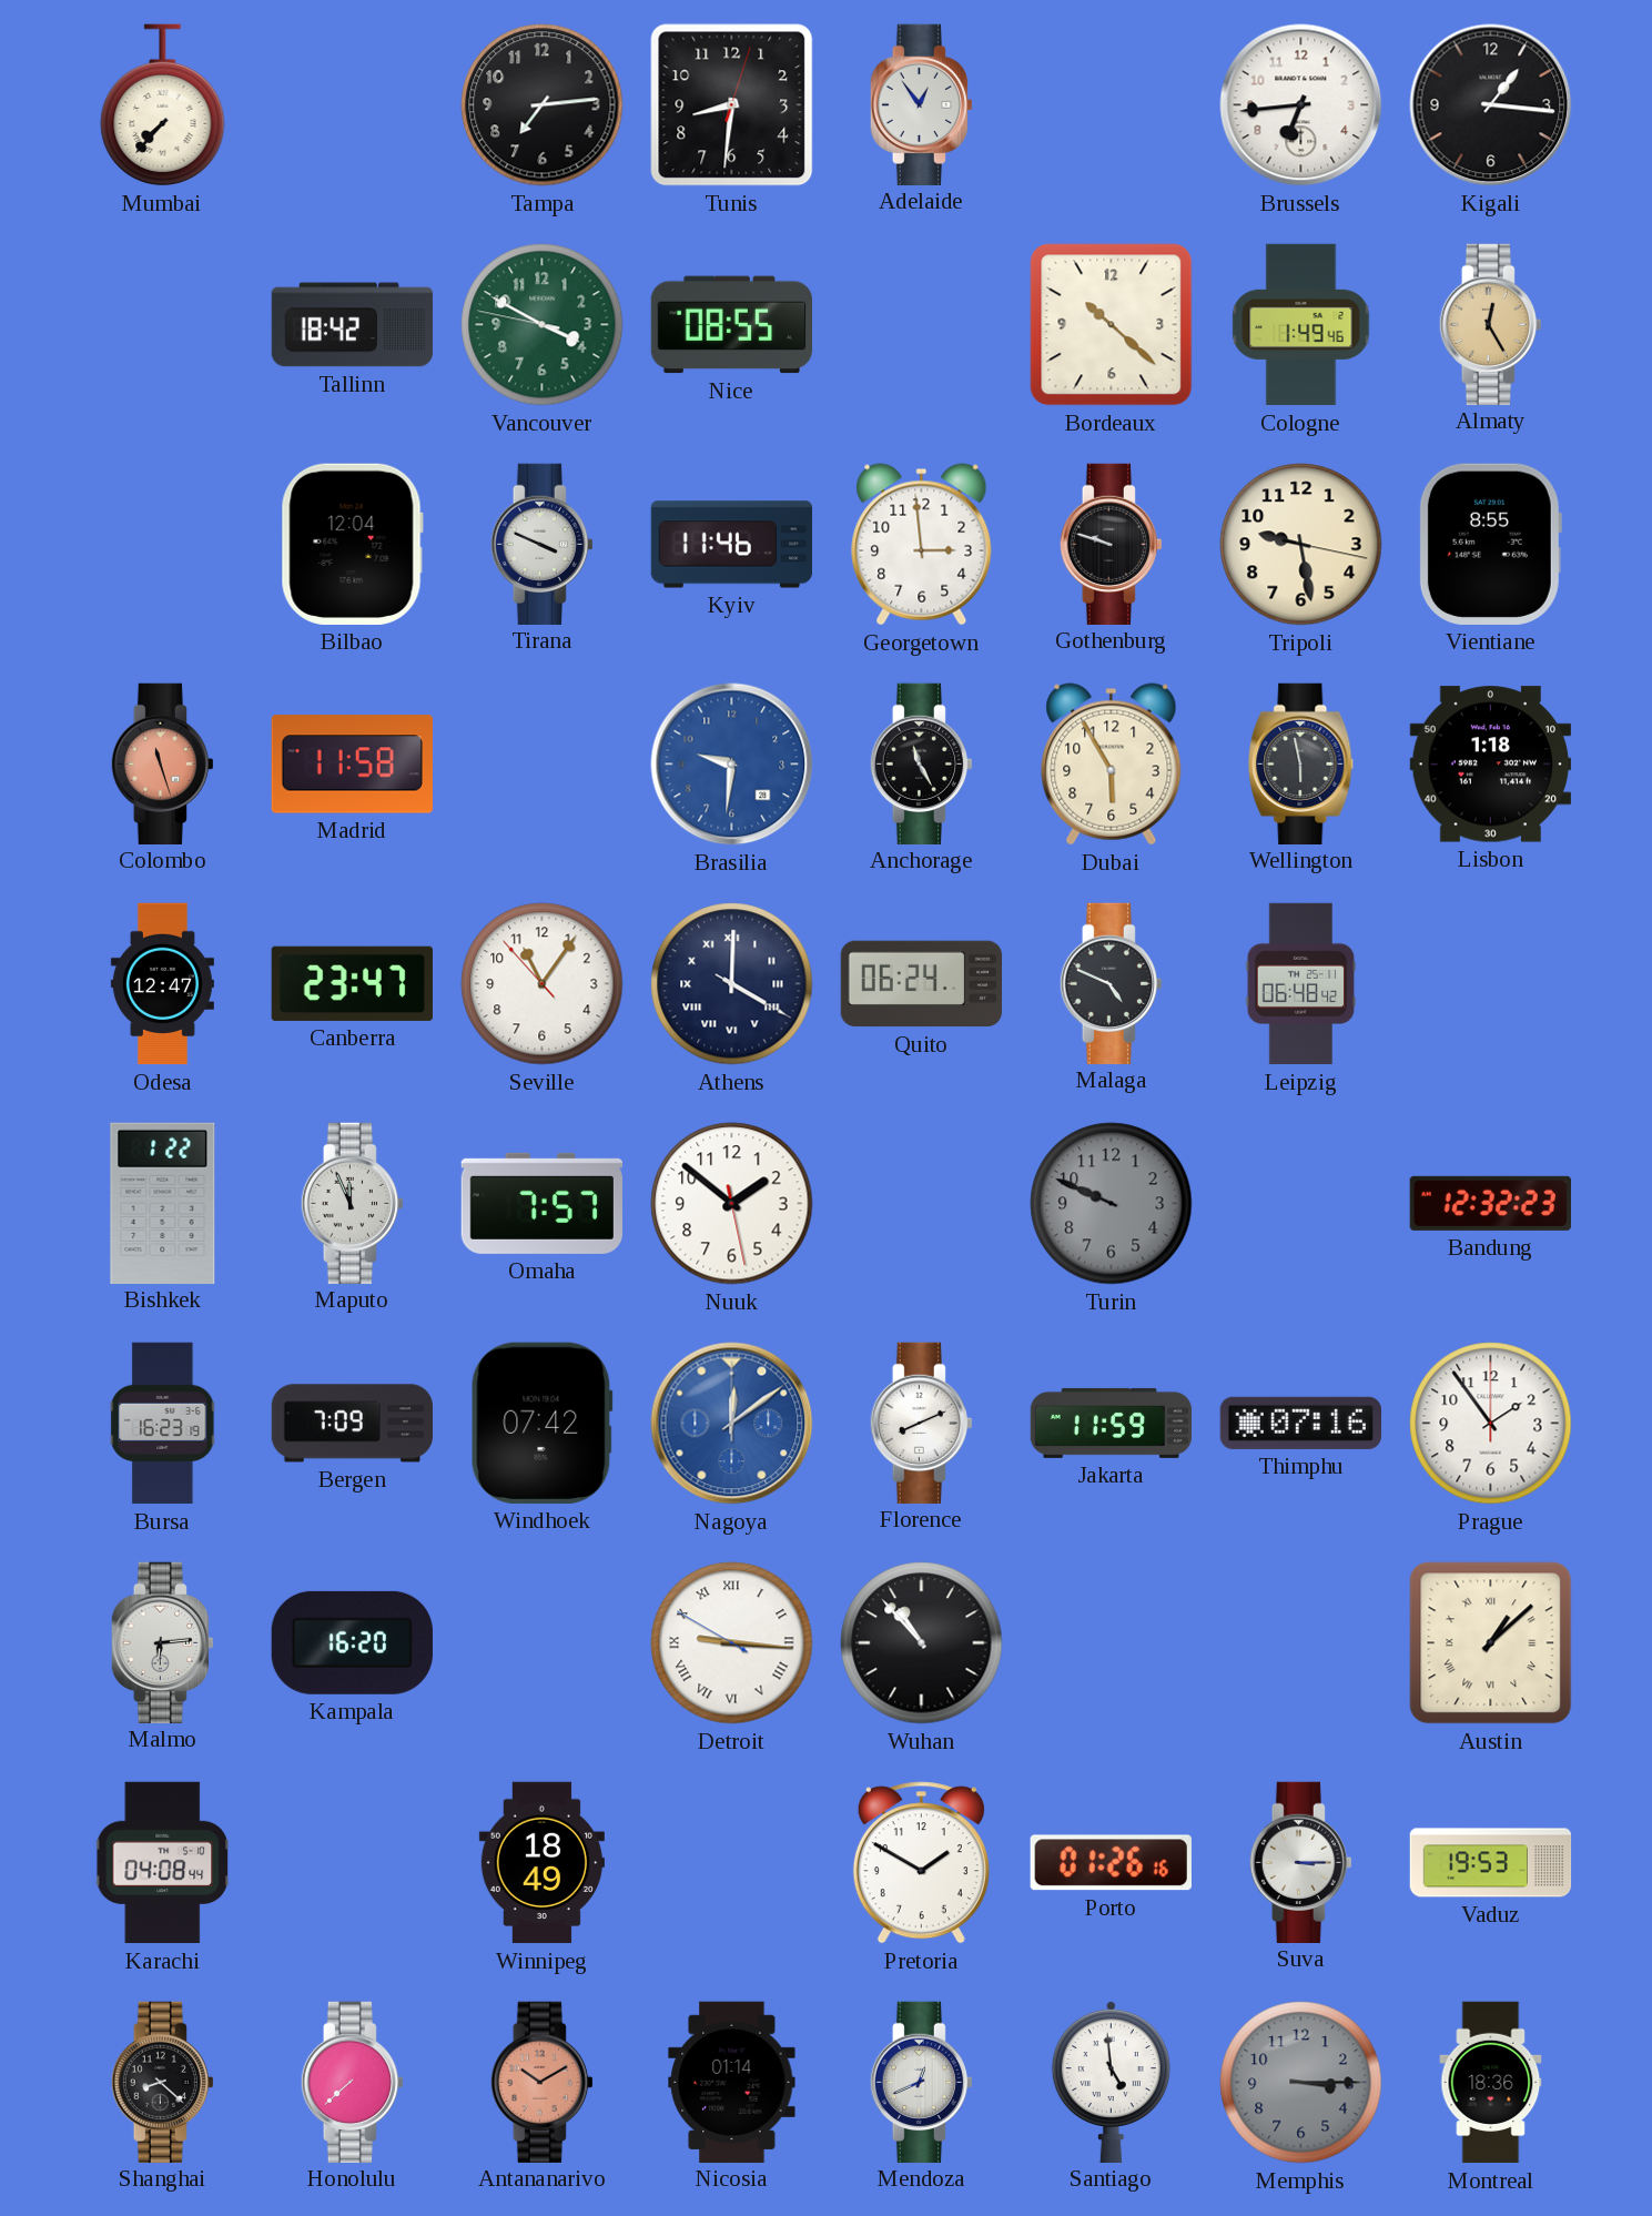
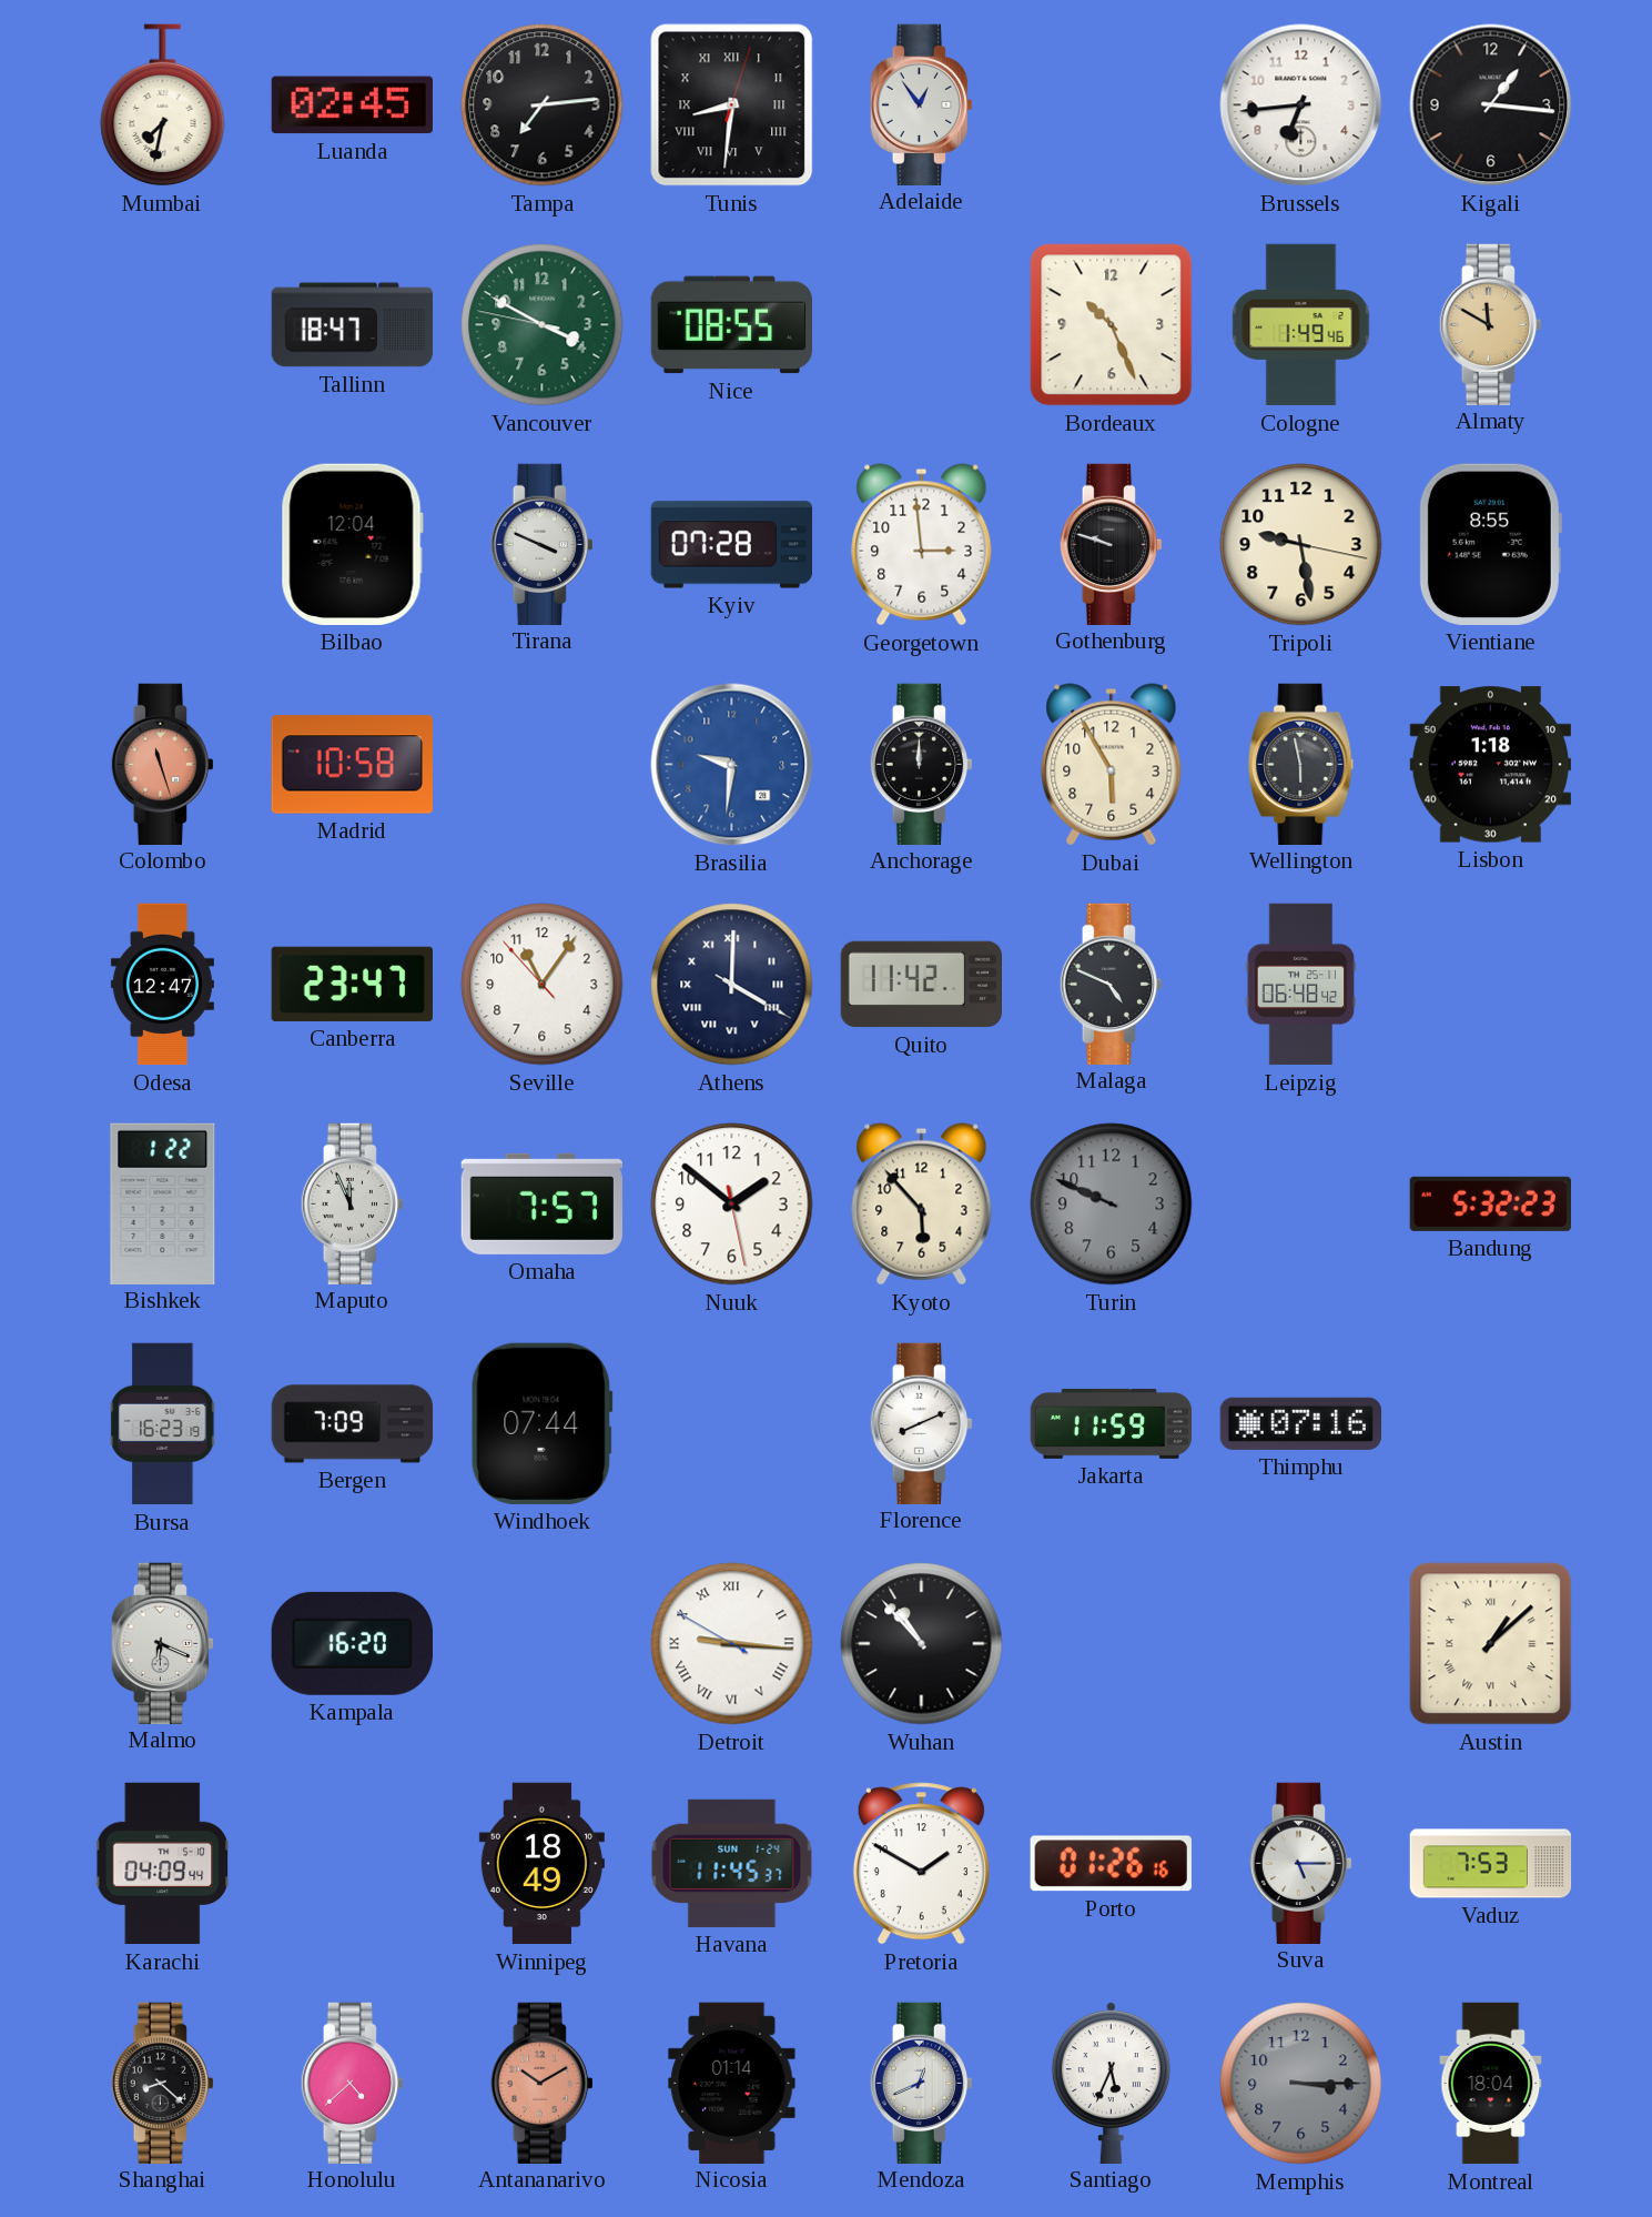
Mumbai: 7:37 -> 7:32
Luanda: none -> 02:45
Tunis numerals: Arabic -> Roman
Tallinn: 18:42 -> 18:47
Bordeaux: 10:22 -> 10:26
Almaty: 12:25 -> 11:50
Kyiv: 11:46 -> 07:28
Madrid: 11:58 -> 10:58
Anchorage: 11:25 -> 12:00
Quito: 06:24 -> 11:42
Kyoto: none -> 5:53
Bandung: 12:32 -> 5:32
Windhoek: 07:42 -> 07:44
Nagoya: 12:09 -> none
Prague: 1:54 -> none
Malmo: 6:14 -> 6:19
Karachi: 04:08 -> 04:09
Havana: none -> 11:45
Suva: 3:15 -> 5:15
Vaduz: 19:53 -> 7:53
Honolulu: 7:38 -> 4:38
Santiago: 4:59 -> 5:34
Montreal: 18:36 -> 18:04
